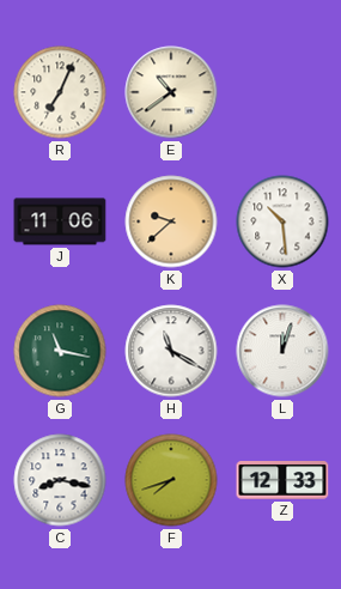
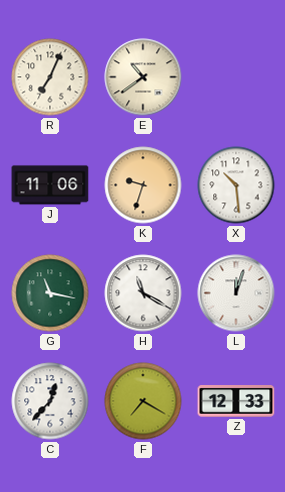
K: 9:38 -> 9:33
C: 8:17 -> 12:37
F: 7:42 -> 7:20
